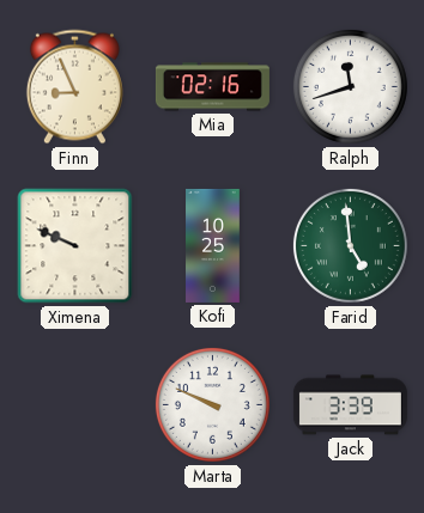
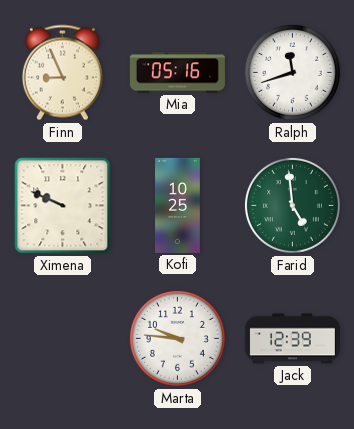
Mia: 02:16 -> 05:16
Marta: 9:49 -> 9:46
Jack: 3:39 -> 12:39
